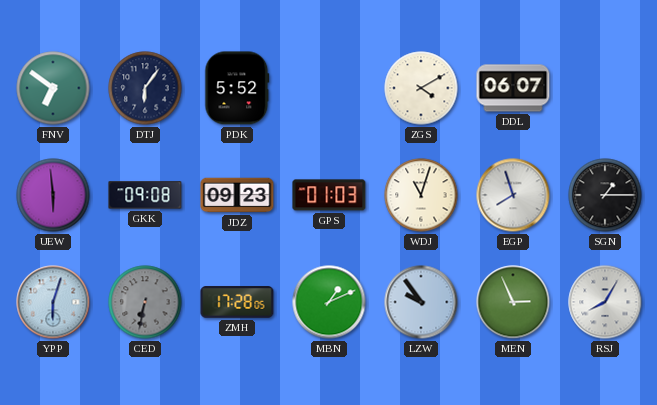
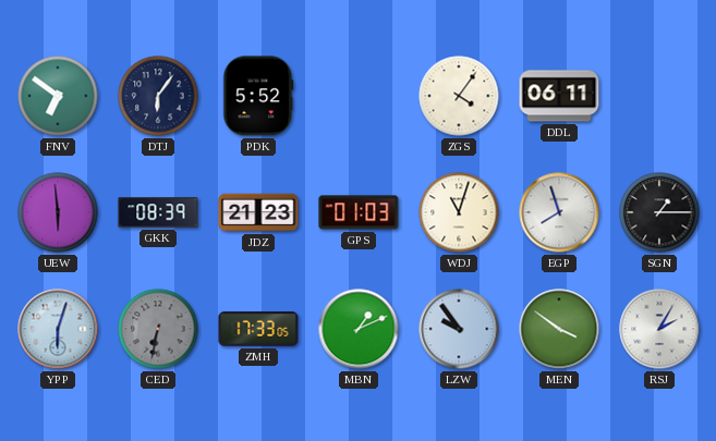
ZGS: 4:10 -> 4:06
DDL: 06:07 -> 06:11
GKK: 09:08 -> 08:39
JDZ: 09:23 -> 21:23
ZMH: 17:28 -> 17:33
MEN: 2:56 -> 3:51
RSJ: 8:05 -> 2:05
